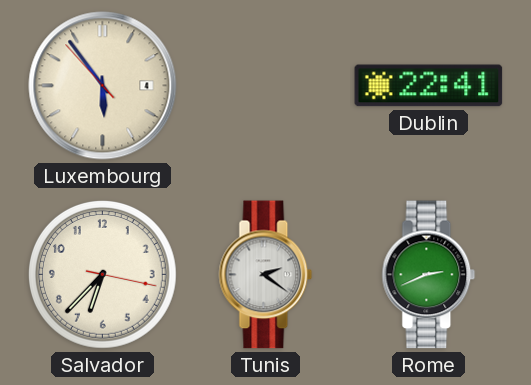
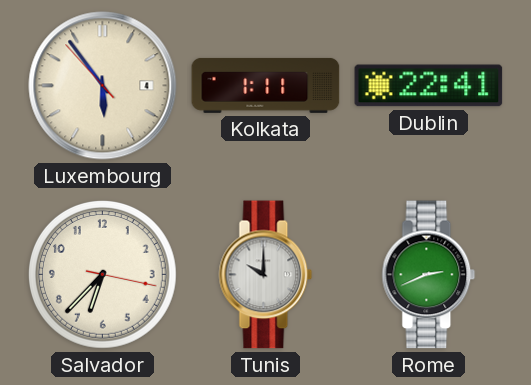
Kolkata: none -> 1:11
Tunis: 2:21 -> 10:00
